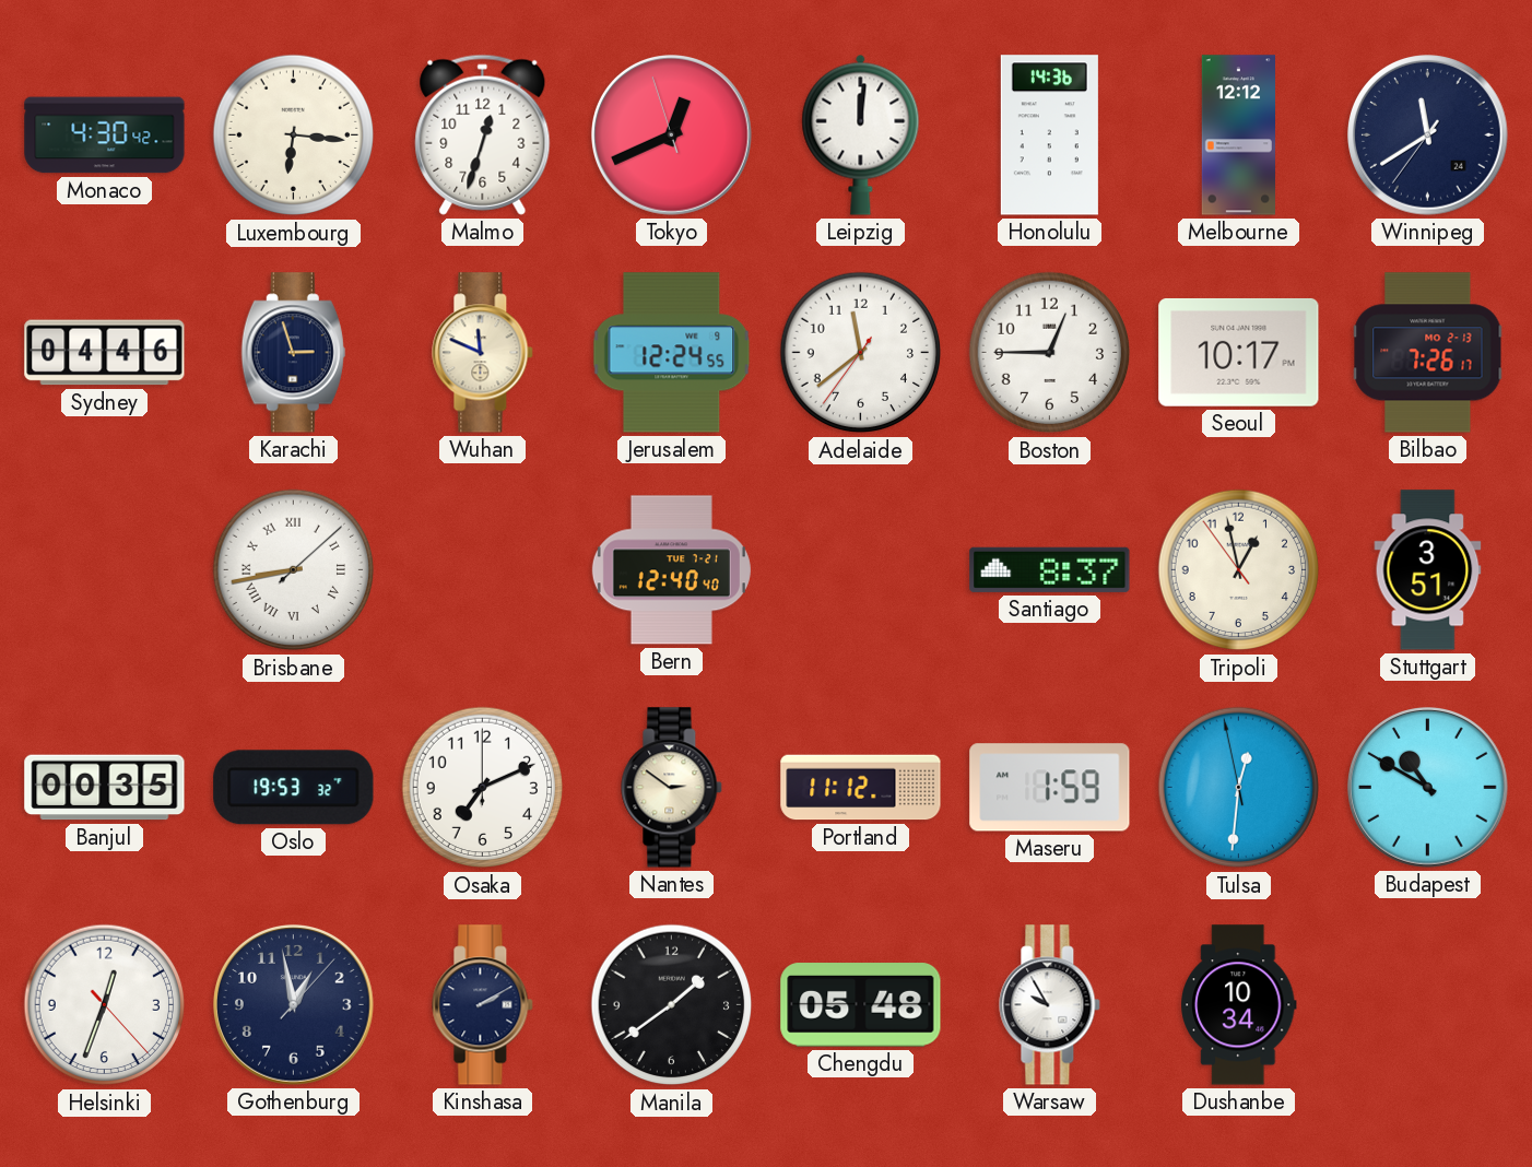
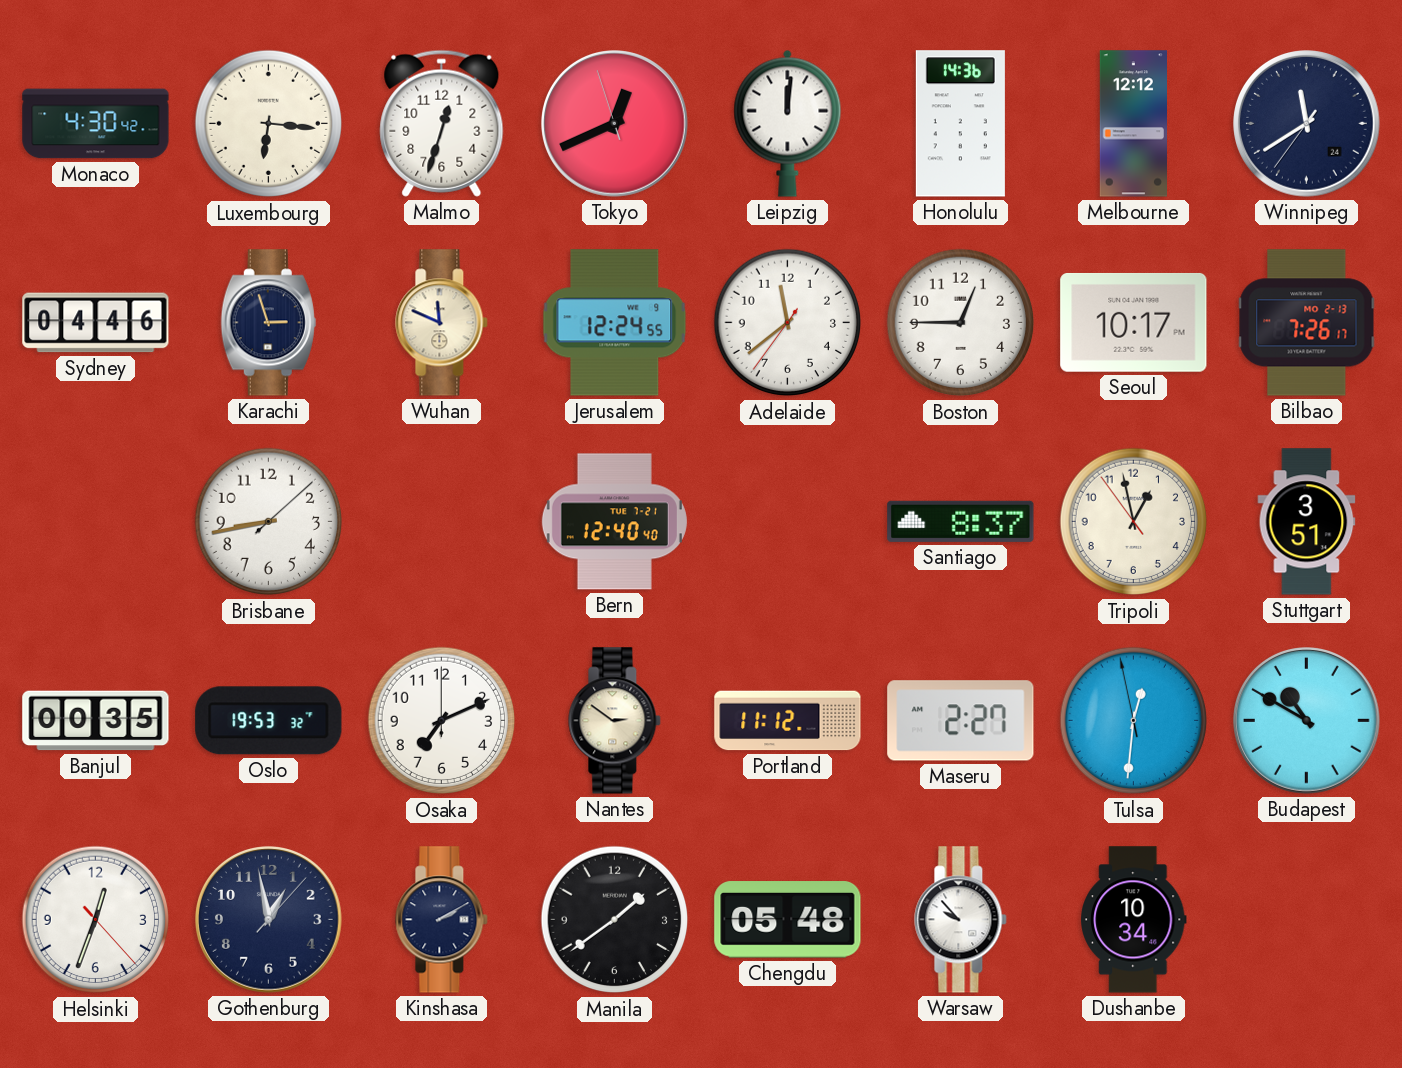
Brisbane numerals: Roman -> Arabic
Maseru: 1:59 -> 2:27
Warsaw: 9:55 -> 9:53
